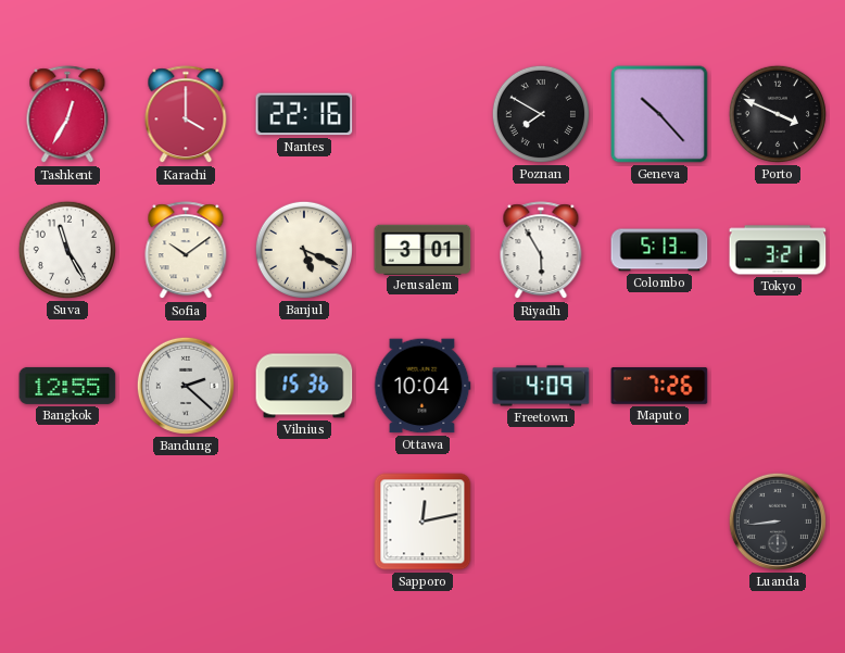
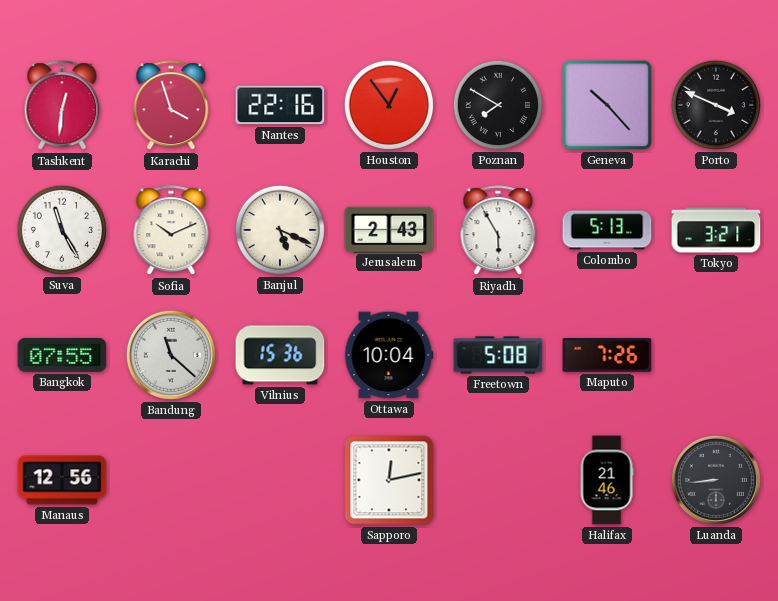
Tashkent: 12:35 -> 12:31
Karachi: 4:00 -> 3:57
Houston: none -> 12:54
Sofia: 10:09 -> 10:11
Jerusalem: 3:01 -> 2:43
Bangkok: 12:55 -> 07:55
Bandung: 2:22 -> 11:22
Freetown: 4:09 -> 5:08
Manaus: none -> 12:56
Halifax: none -> 21:46
